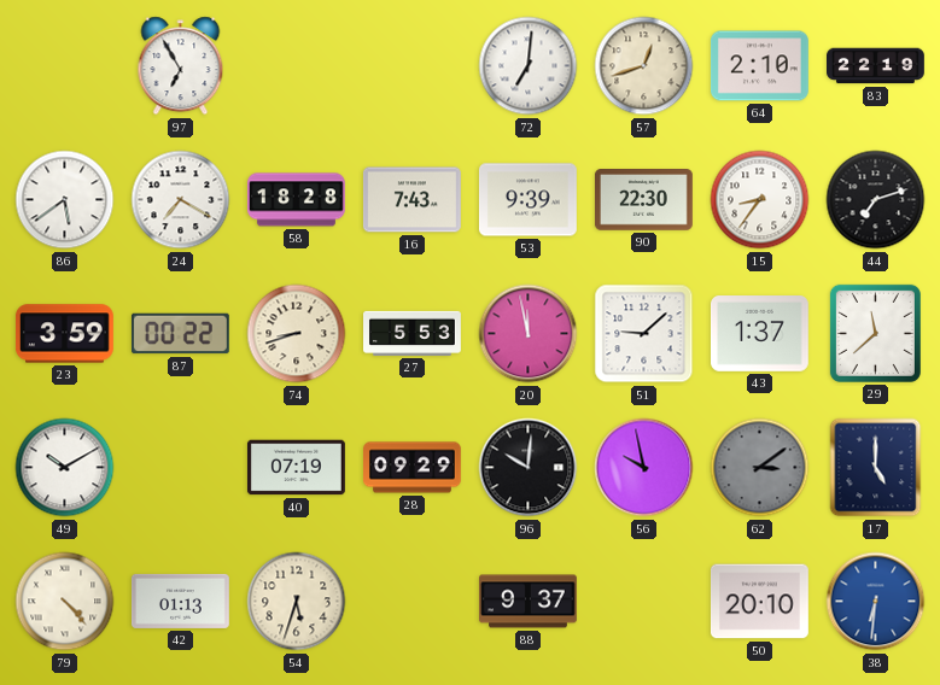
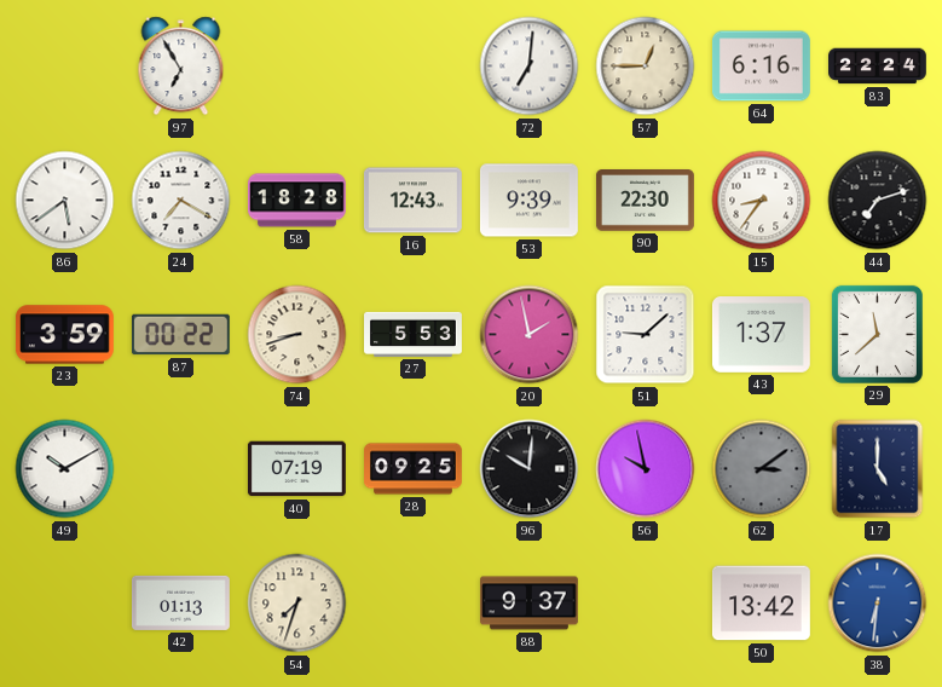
57: 12:42 -> 12:45
64: 2:10 -> 6:16
83: 22:19 -> 22:24
16: 7:43 -> 12:43
20: 11:58 -> 1:58
28: 09:29 -> 09:25
79: 4:23 -> none
54: 5:33 -> 7:33
50: 20:10 -> 13:42
